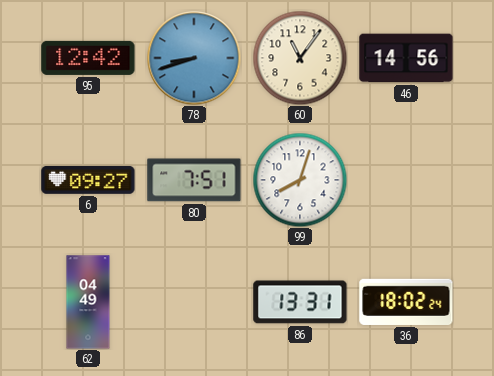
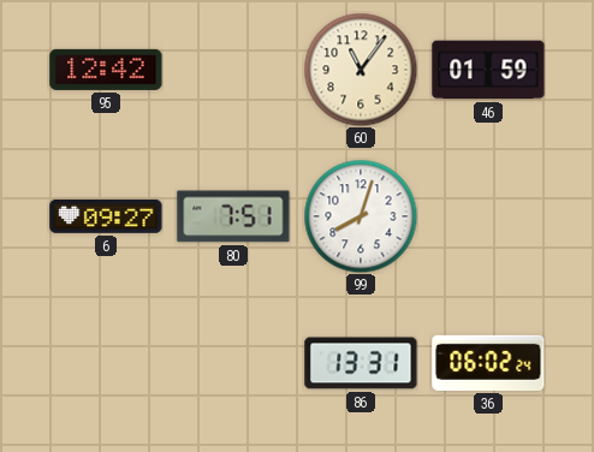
78: 8:42 -> none
46: 14:56 -> 01:59
62: 04:49 -> none
36: 18:02 -> 06:02
